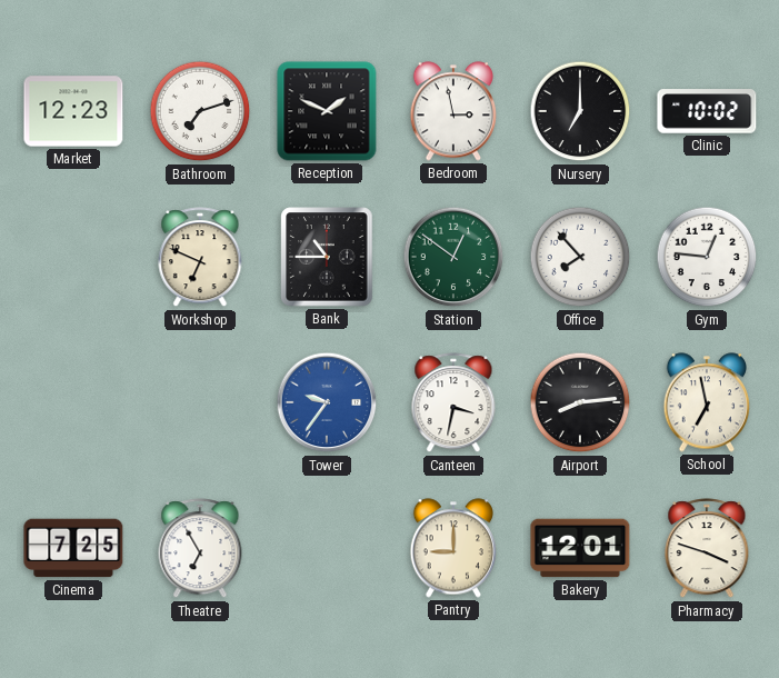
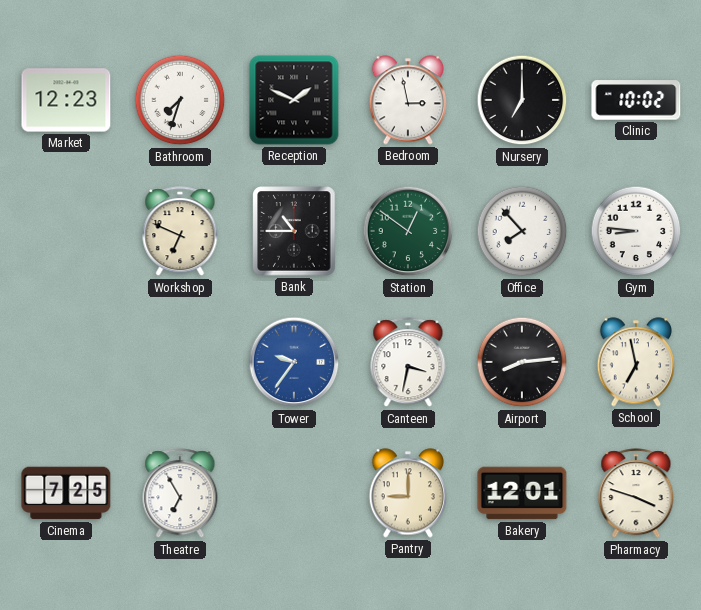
Bathroom: 7:12 -> 7:33
Gym: 12:46 -> 8:46
